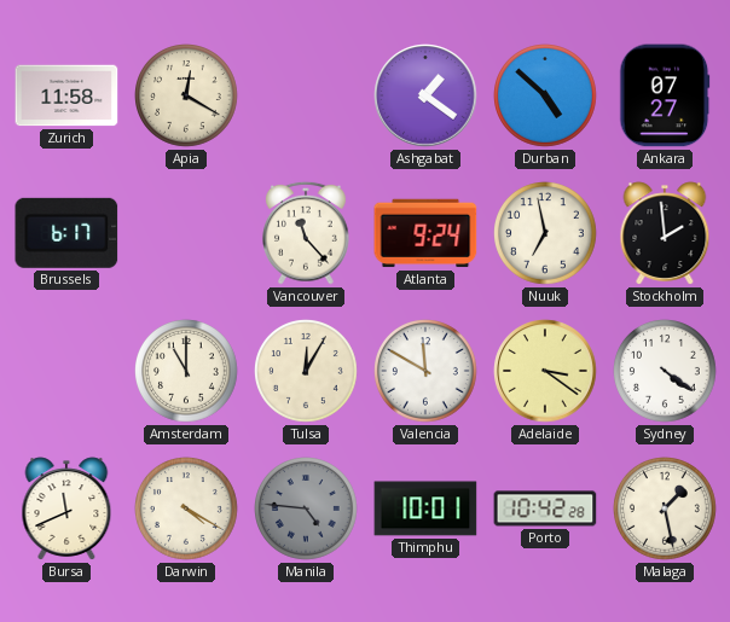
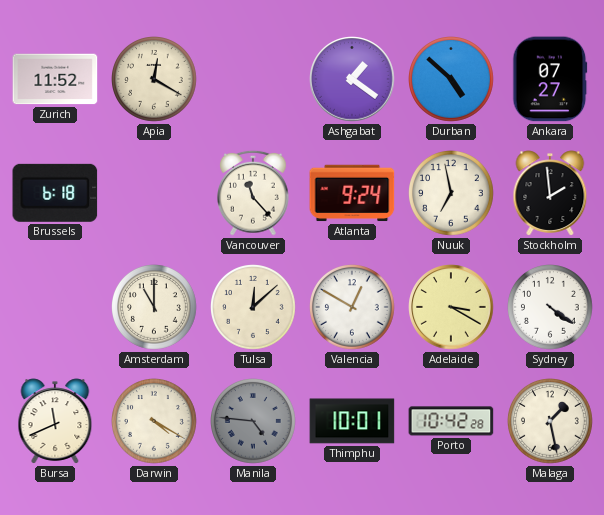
Zurich: 11:58 -> 11:52
Brussels: 6:17 -> 6:18
Tulsa: 12:05 -> 12:08
Valencia: 11:50 -> 12:50
Adelaide: 3:21 -> 3:20
